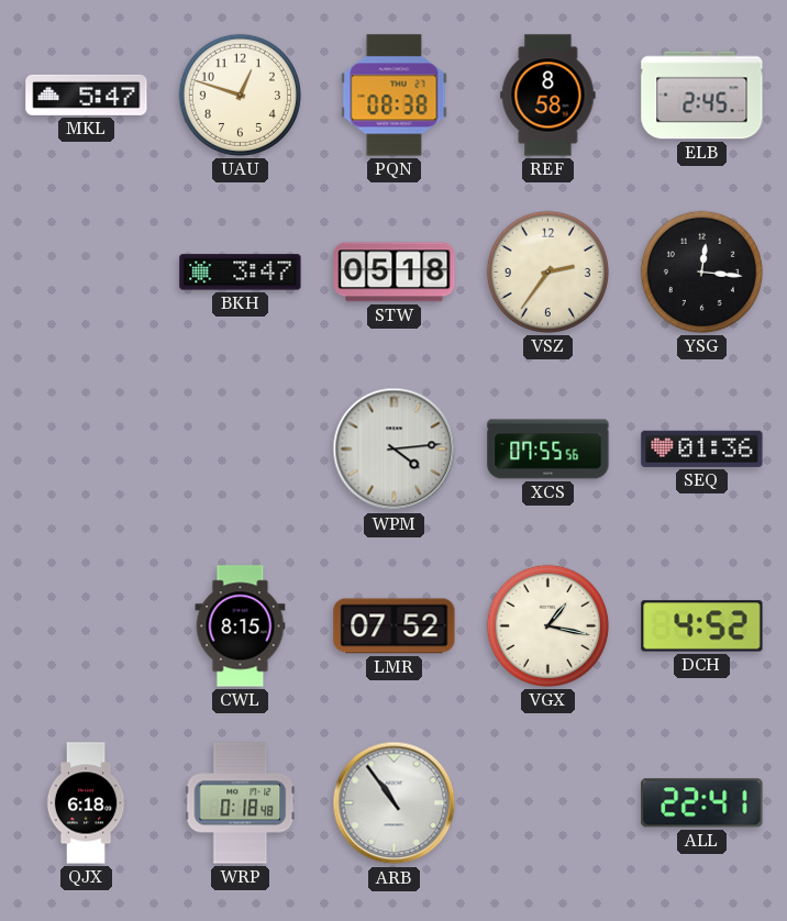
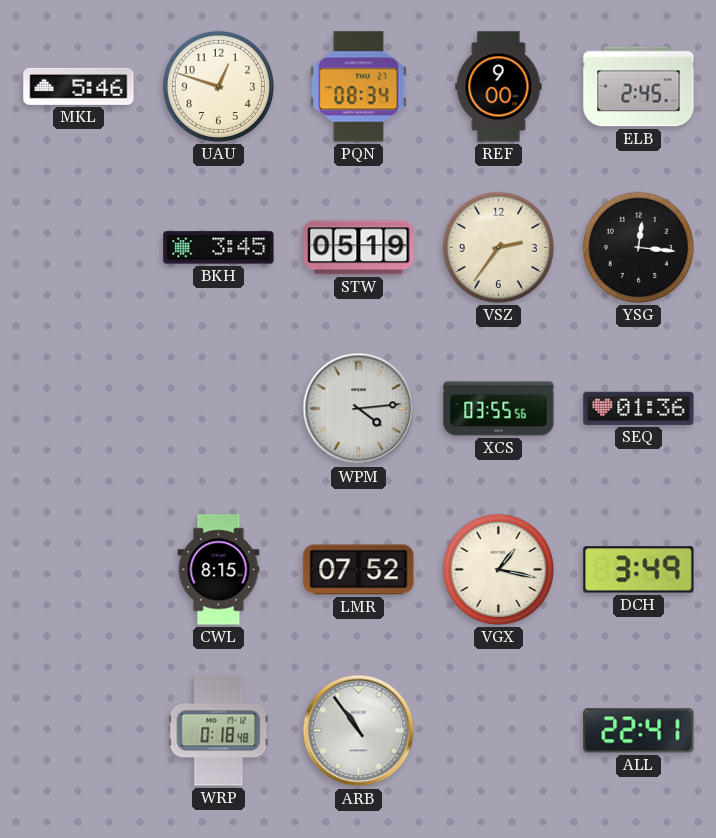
MKL: 5:47 -> 5:46
PQN: 08:38 -> 08:34
REF: 8:58 -> 9:00
BKH: 3:47 -> 3:45
STW: 05:18 -> 05:19
XCS: 07:55 -> 03:55
DCH: 4:52 -> 3:49
QJX: 6:18 -> none
